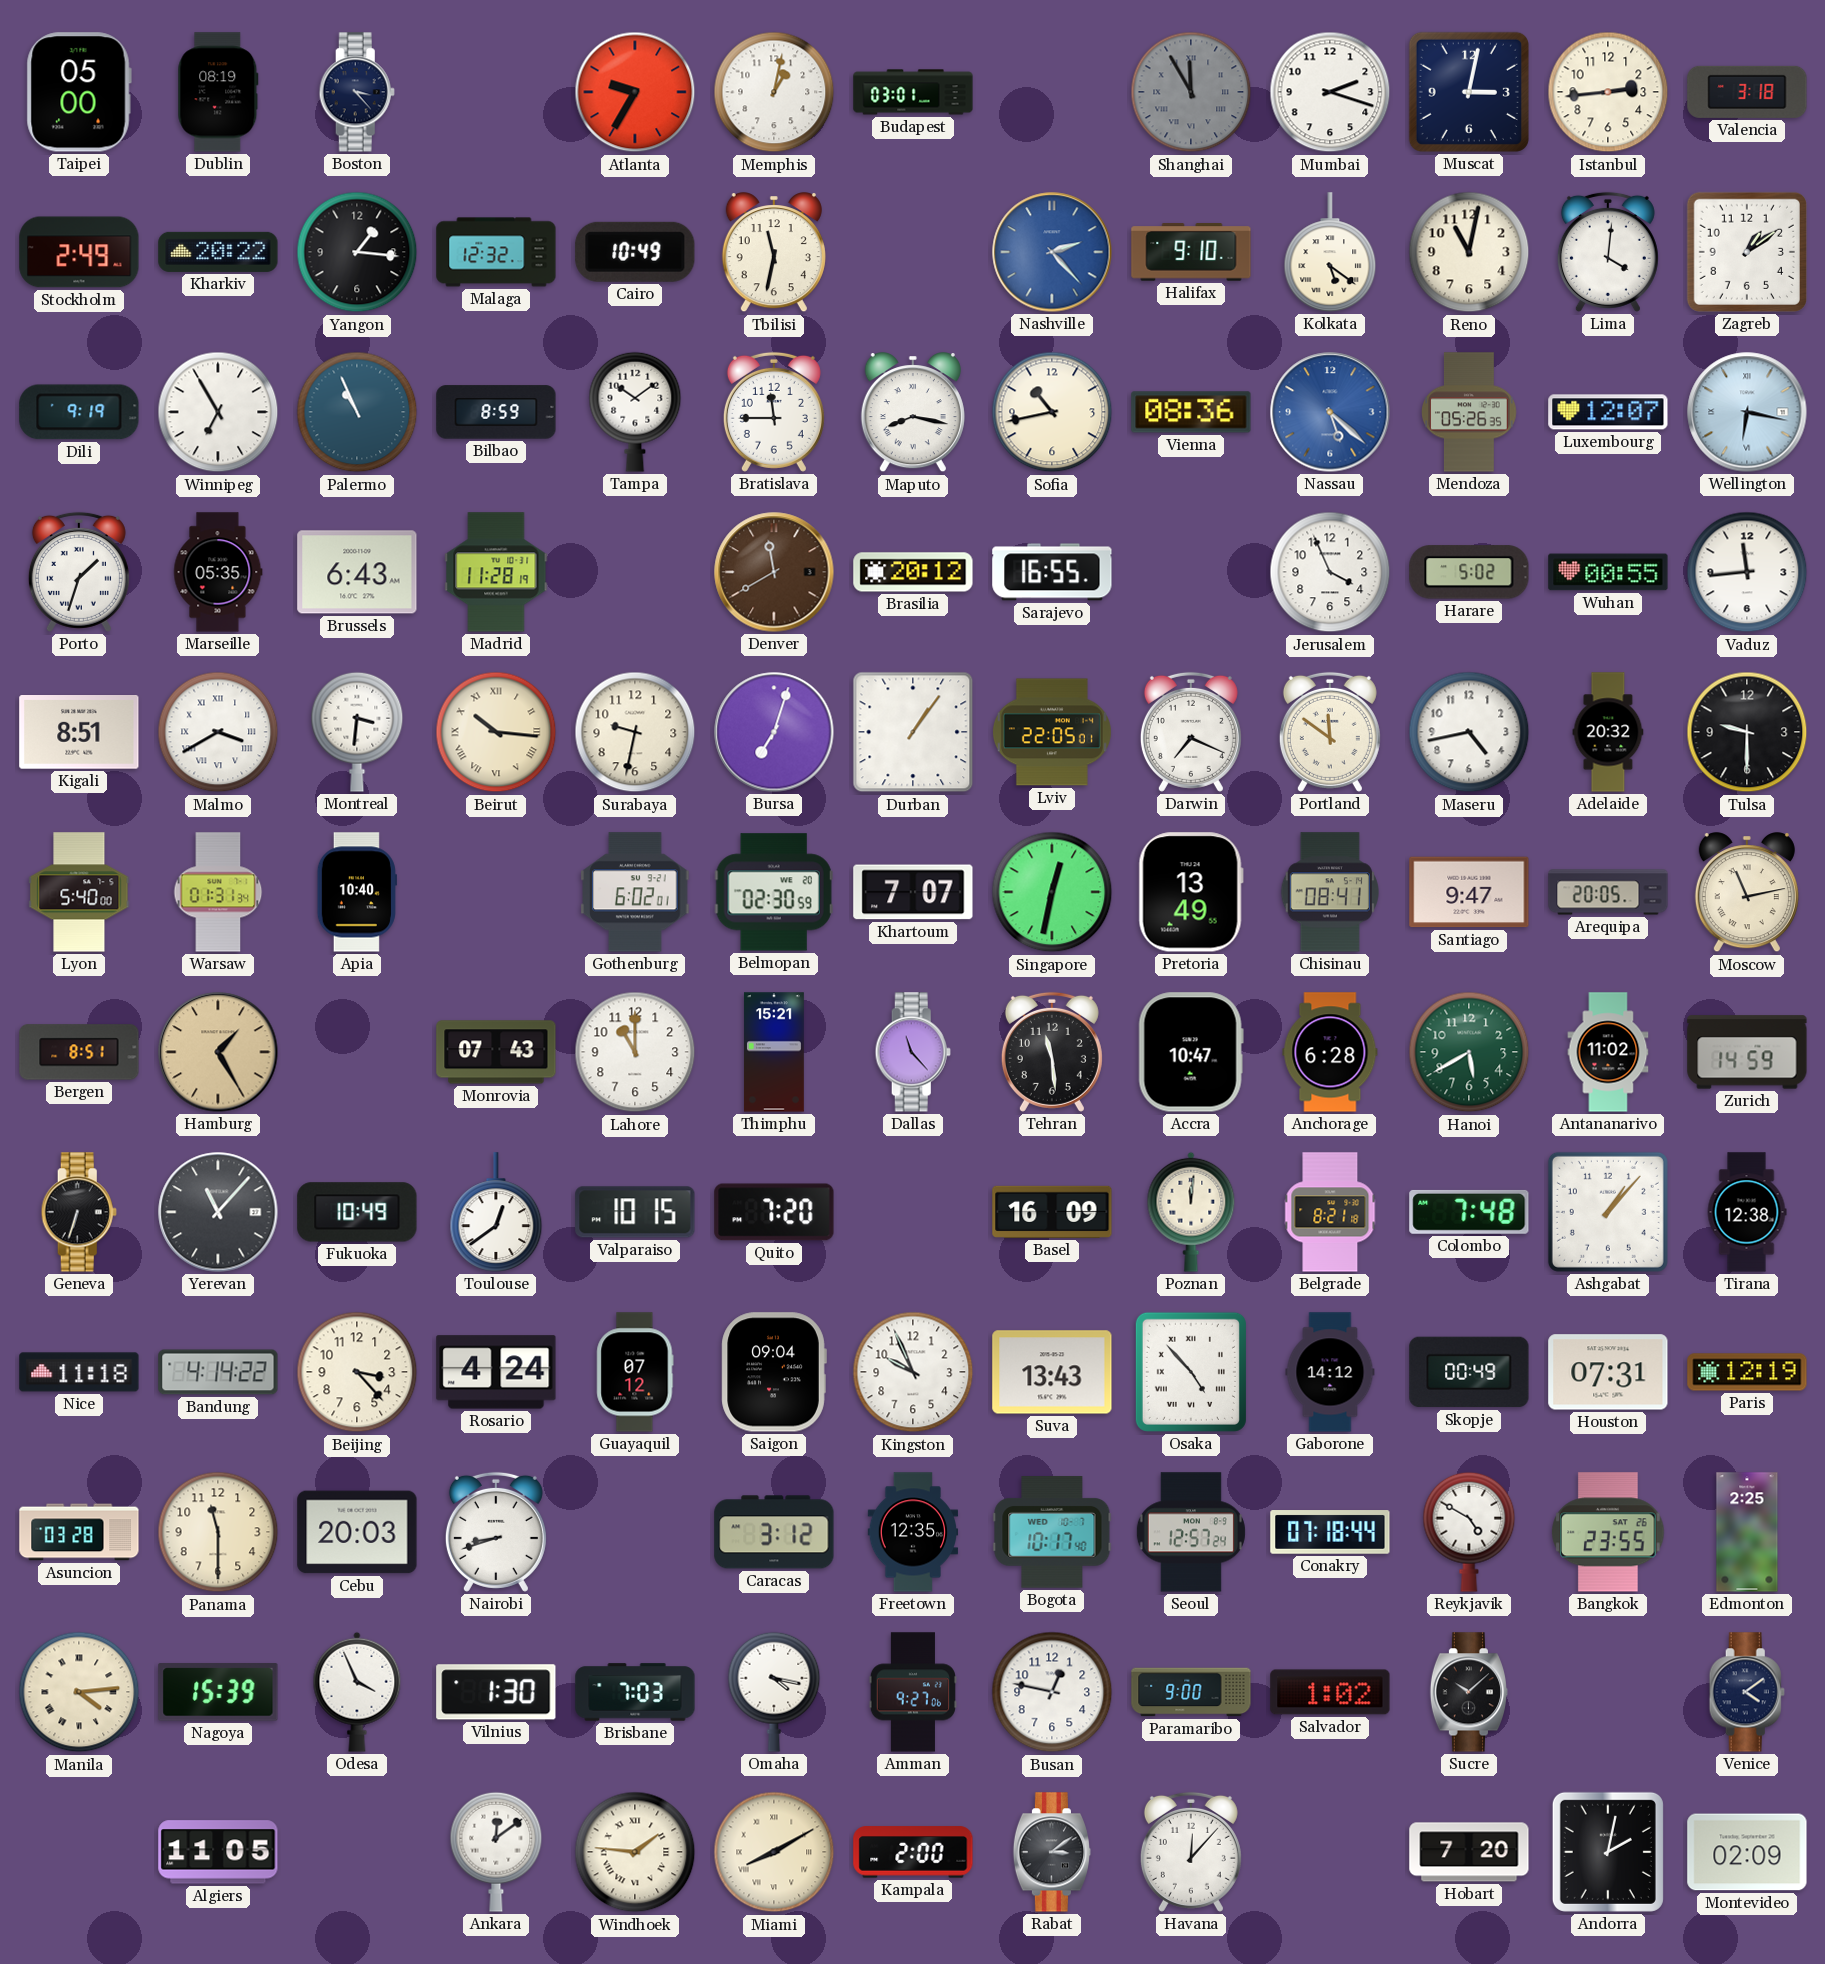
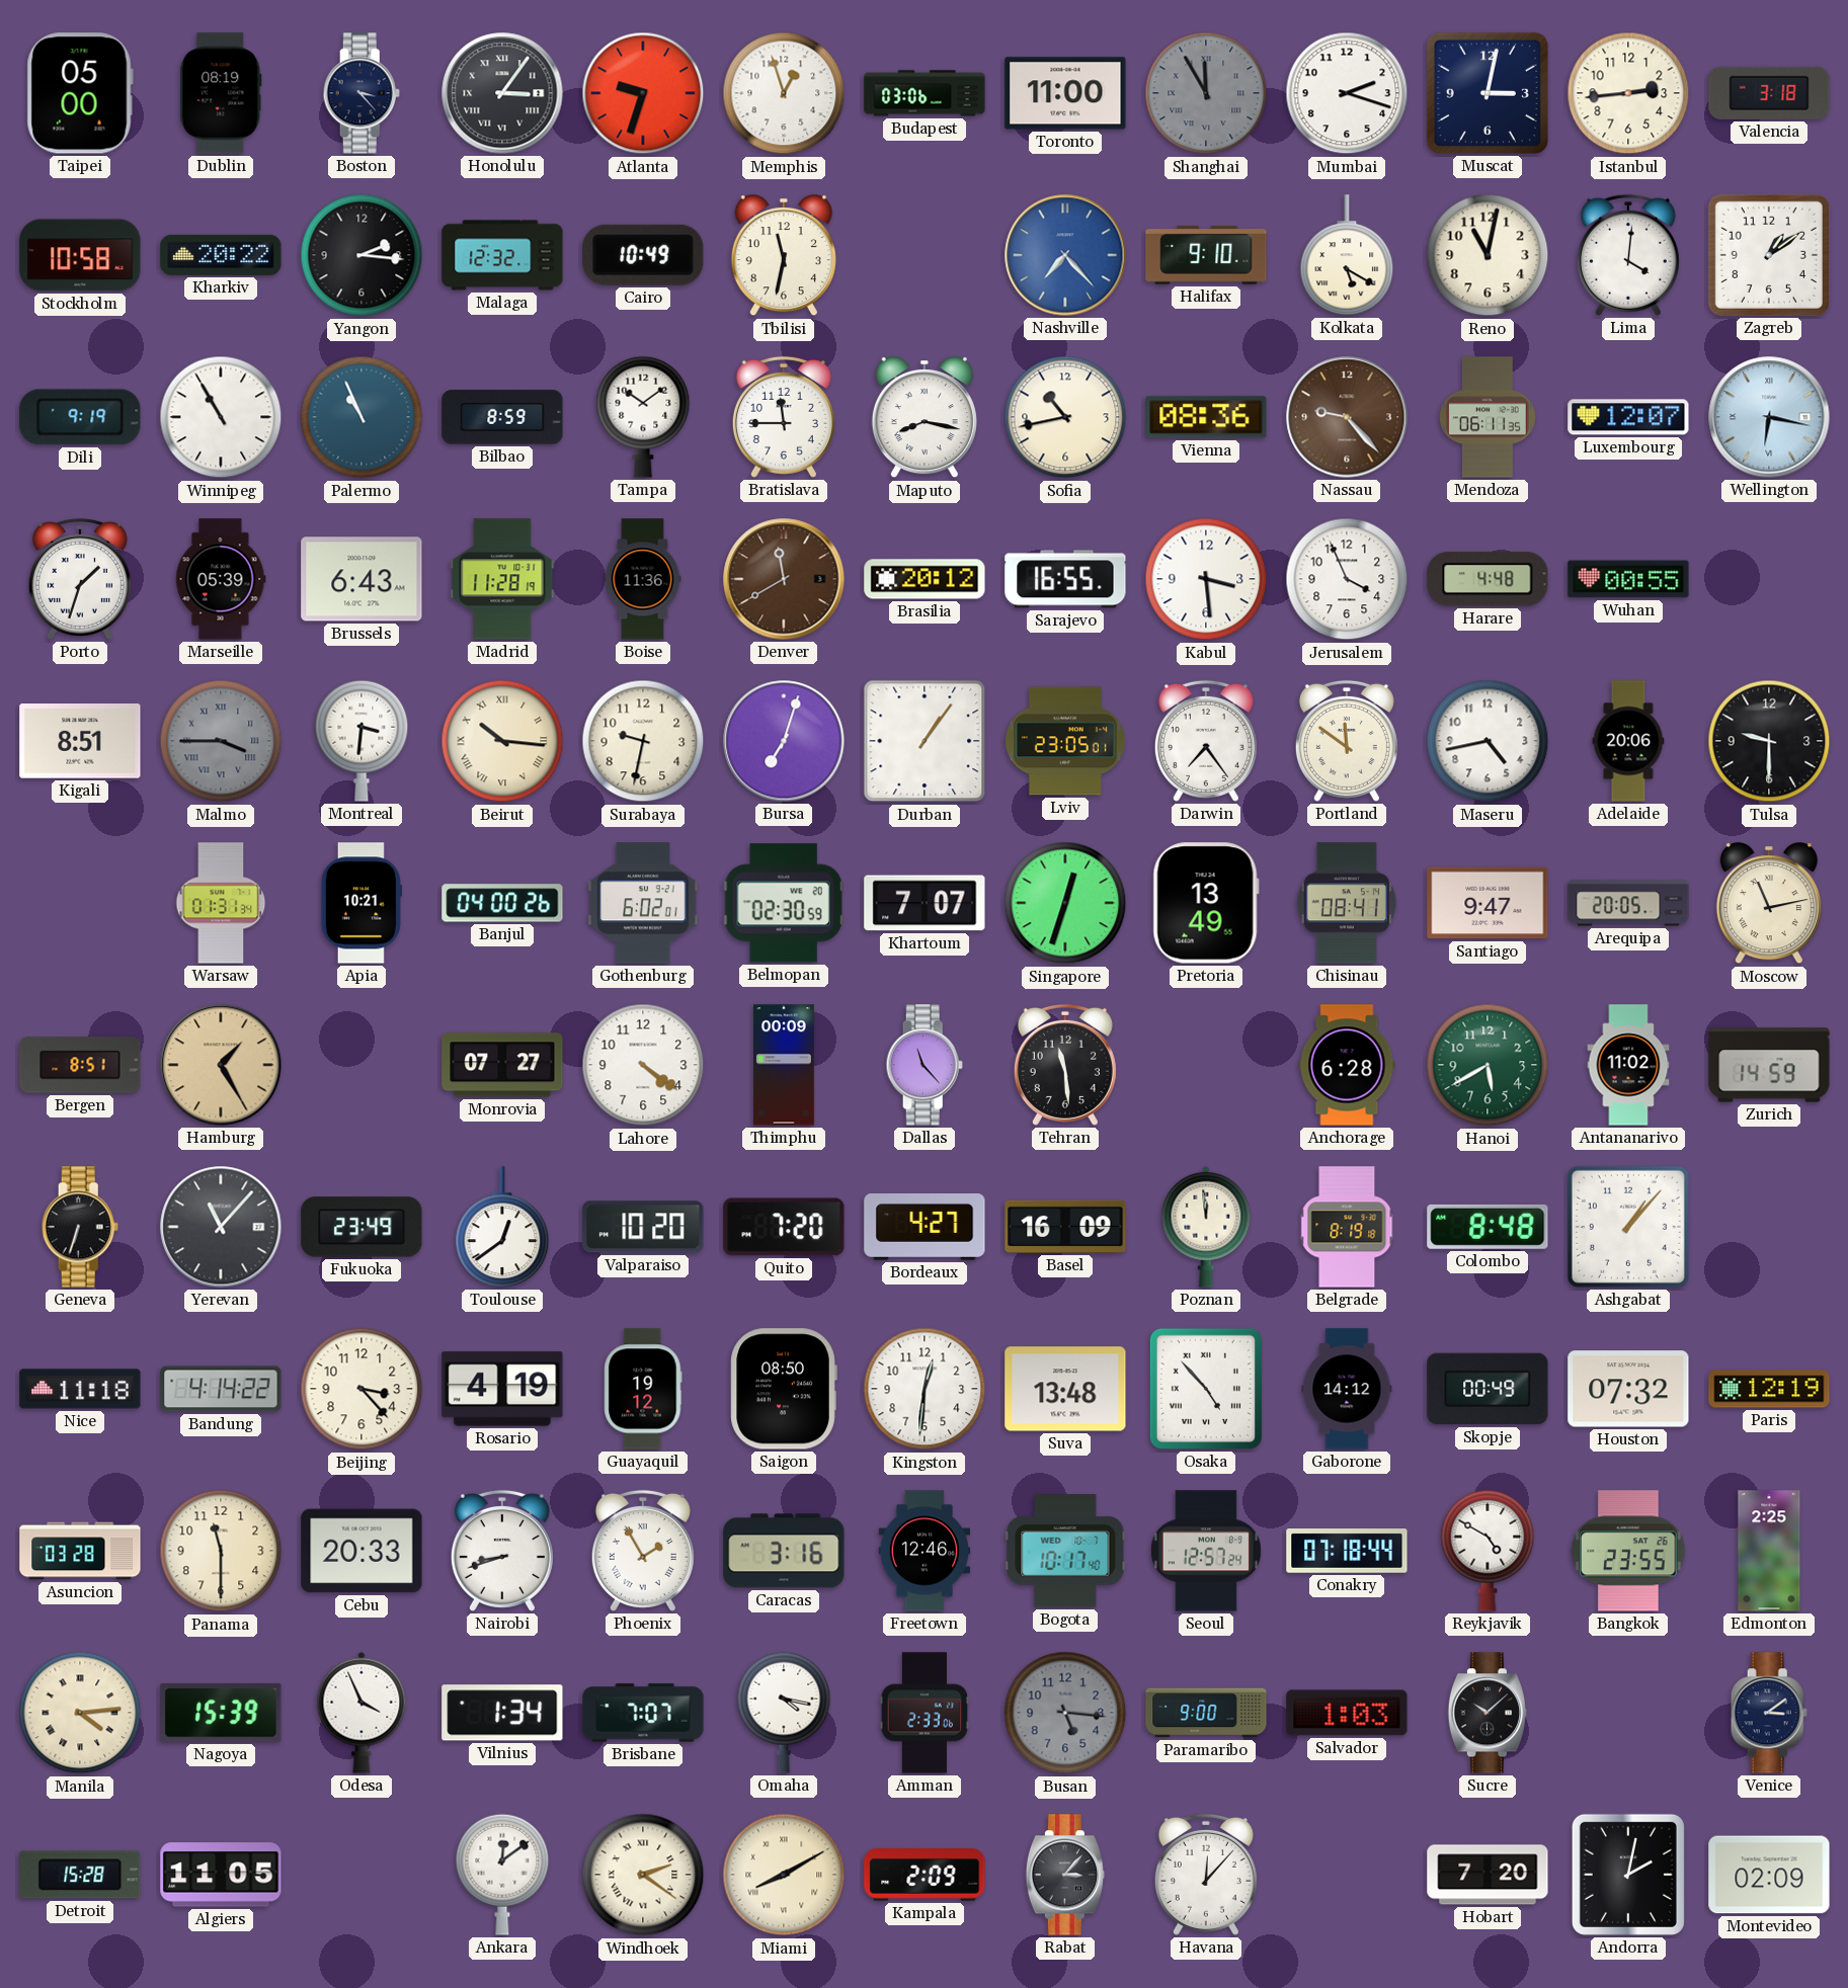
Honolulu: none -> 3:06
Atlanta: 9:35 -> 9:33
Memphis: 1:02 -> 12:57
Budapest: 03:01 -> 03:06
Toronto: none -> 11:00
Stockholm: 2:49 -> 10:58
Yangon: 1:16 -> 2:16
Nashville: 2:23 -> 7:23
Kolkata: 5:21 -> 5:20
Winnipeg: 6:55 -> 10:55
Nassau: 5:22 -> 9:23
Nassau dial: blue -> brown
Mendoza: 05:26 -> 06:11
Marseille: 05:35 -> 05:39
Boise: none -> 11:36
Kabul: none -> 3:29
Harare: 5:02 -> 4:48
Vaduz: 11:44 -> none
Malmo: 3:40 -> 3:45
Malmo dial: white -> grey
Lviv: 22:05 -> 23:05
Darwin: 7:19 -> 7:24
Adelaide: 20:32 -> 20:06
Lyon: 5:40 -> none
Apia: 10:40 -> 10:21
Banjul: none -> 04:00
Singapore: 12:32 -> 12:33
Monrovia: 07:43 -> 07:27
Lahore: 11:00 -> 4:21
Thimphu: 15:21 -> 00:09
Accra: 10:47 -> none
Fukuoka: 10:49 -> 23:49
Valparaiso: 10:15 -> 10:20
Bordeaux: none -> 4:27
Poznan: 12:01 -> 11:59
Belgrade: 8:21 -> 8:19
Colombo: 7:48 -> 8:48
Tirana: 12:38 -> none
Rosario: 4:24 -> 4:19
Guayaquil: 07:12 -> 19:12
Saigon: 09:04 -> 08:50
Kingston: 9:56 -> 12:31
Suva: 13:43 -> 13:48
Houston: 07:31 -> 07:32
Cebu: 20:03 -> 20:33
Phoenix: none -> 1:55
Caracas: 3:12 -> 3:16
Freetown: 12:35 -> 12:46
Vilnius: 1:30 -> 1:34
Brisbane: 7:03 -> 7:07
Amman: 9:27 -> 2:33
Busan: 12:47 -> 5:16
Busan dial: white -> grey
Salvador: 1:02 -> 1:03
Venice: 4:09 -> 3:09
Detroit: none -> 15:28
Windhoek: 1:46 -> 2:21
Kampala: 2:00 -> 2:09
Rabat: 3:09 -> 3:07
